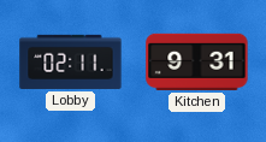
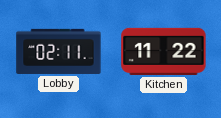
Kitchen: 9:31 -> 11:22
